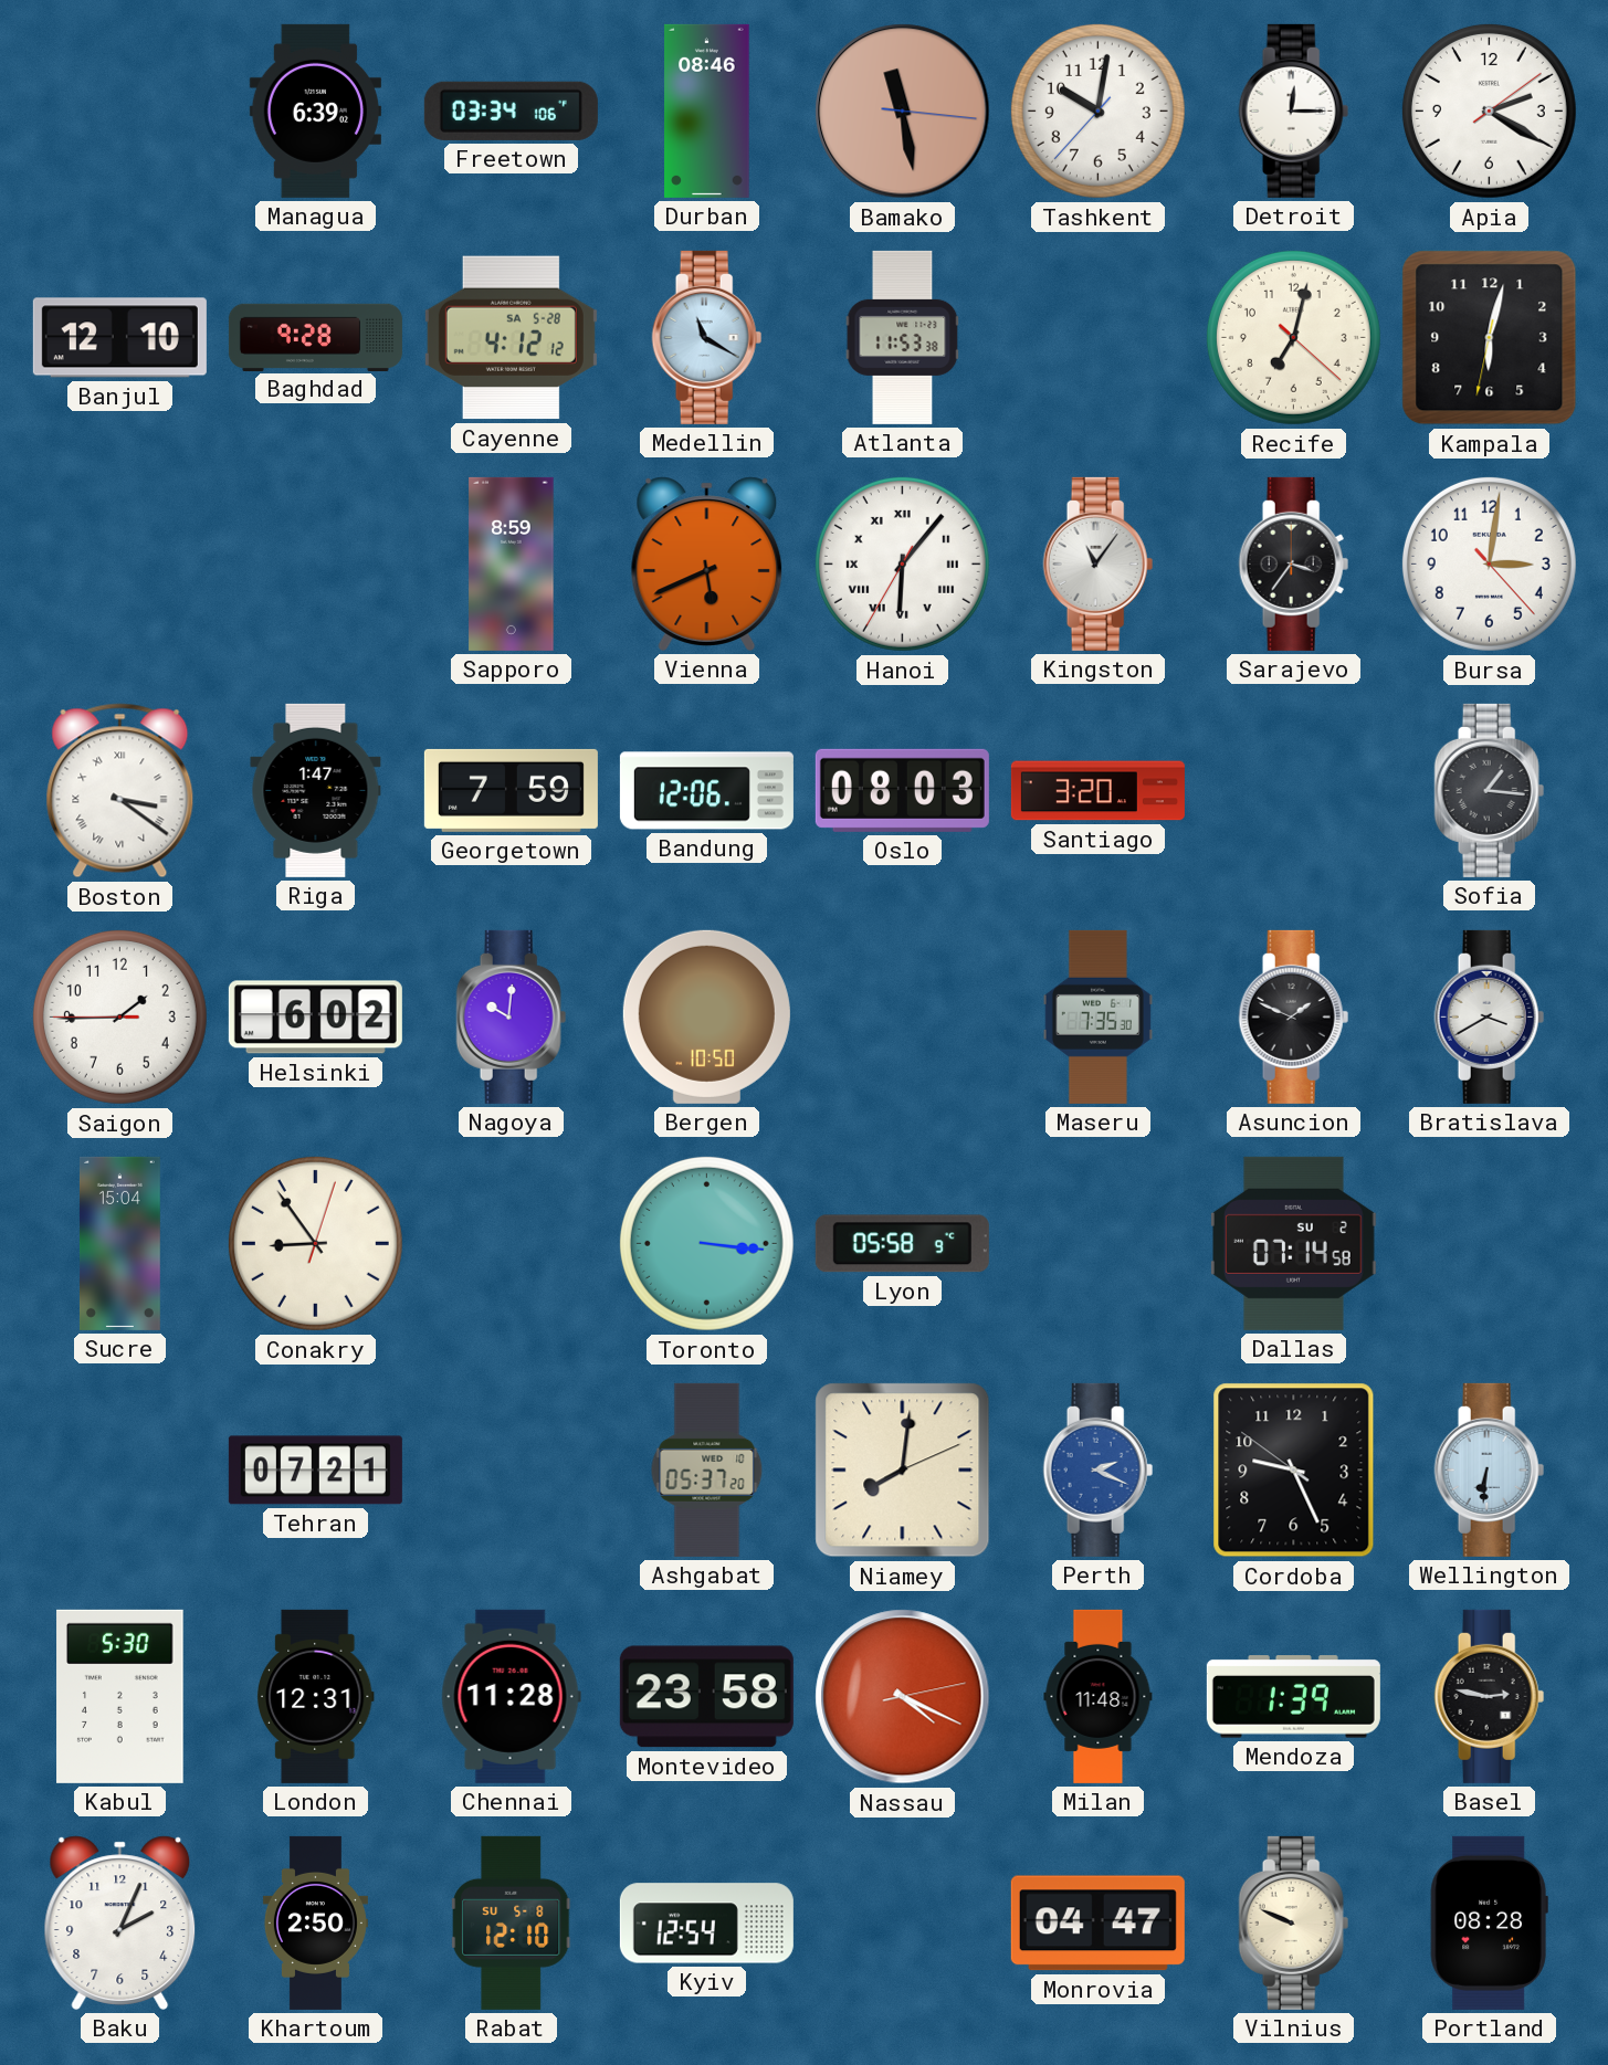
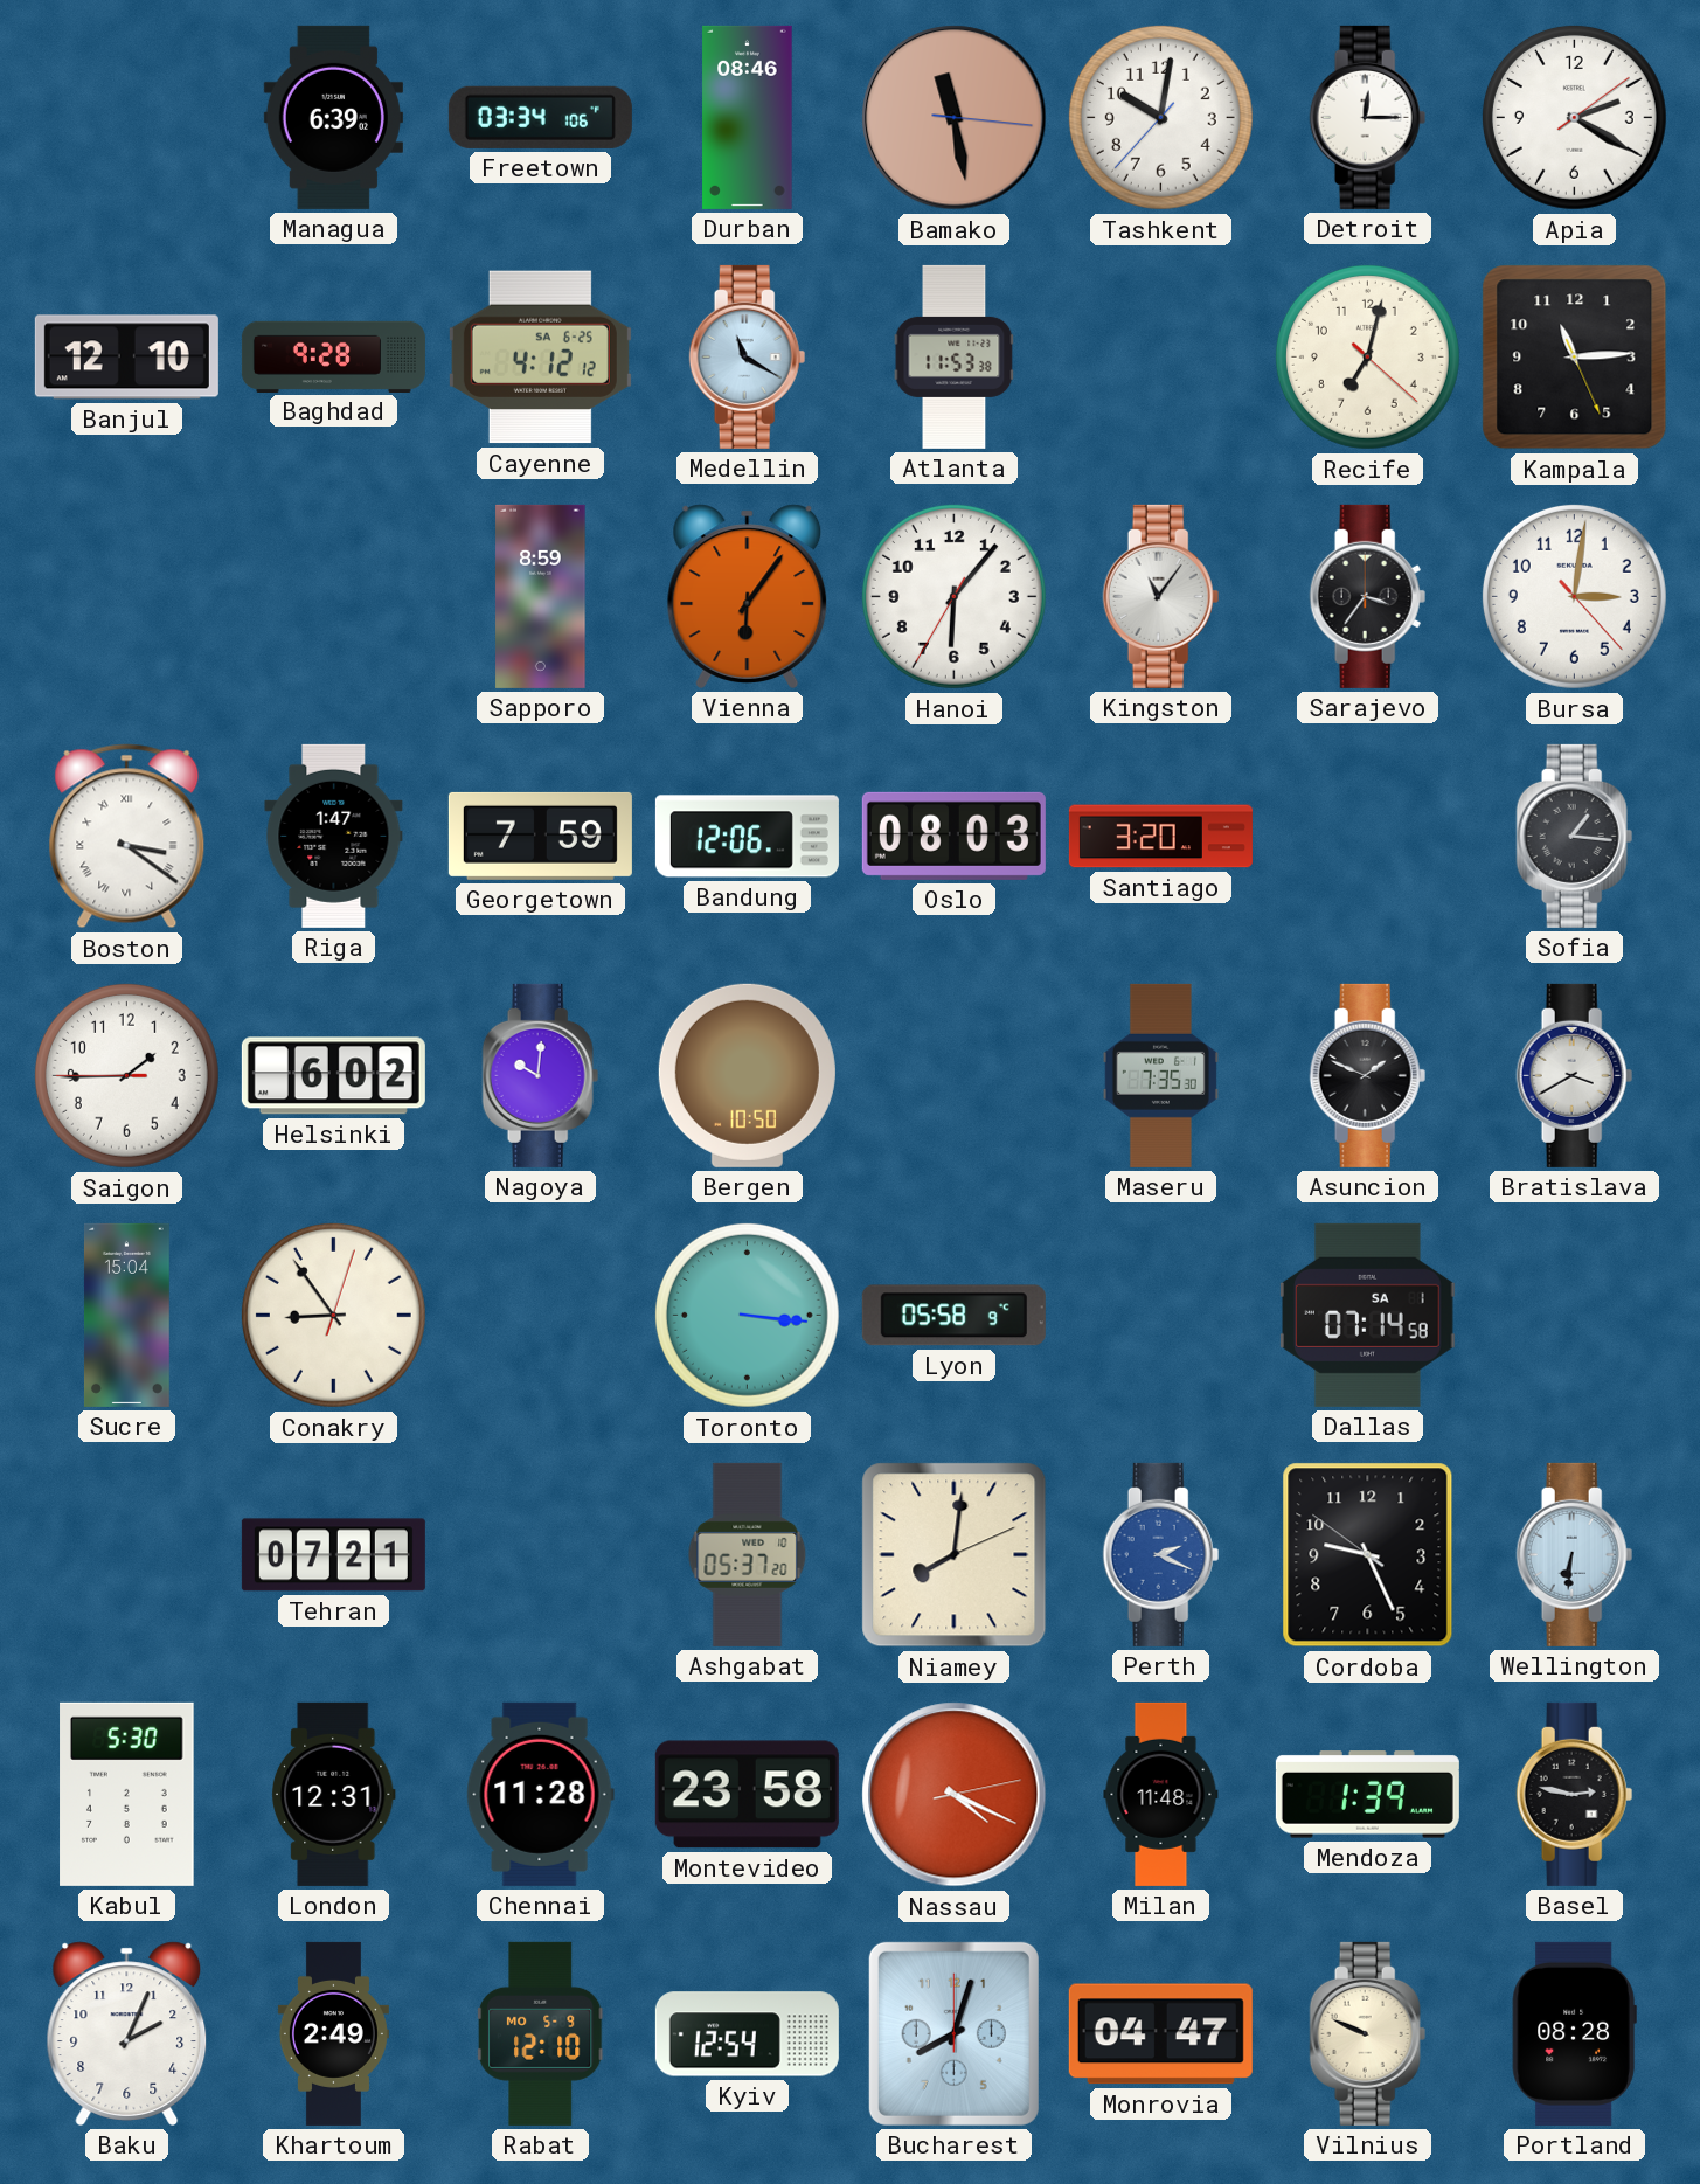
Cayenne date: SA 5-28 -> SA 6-25
Kampala: 6:02 -> 11:14
Vienna: 5:41 -> 6:06
Hanoi numerals: Roman -> Arabic
Dallas date: SU 2 -> SA 1
Khartoum: 2:50 -> 2:49
Rabat date: SU 5-8 -> MO 5-9
Bucharest: none -> 8:03
